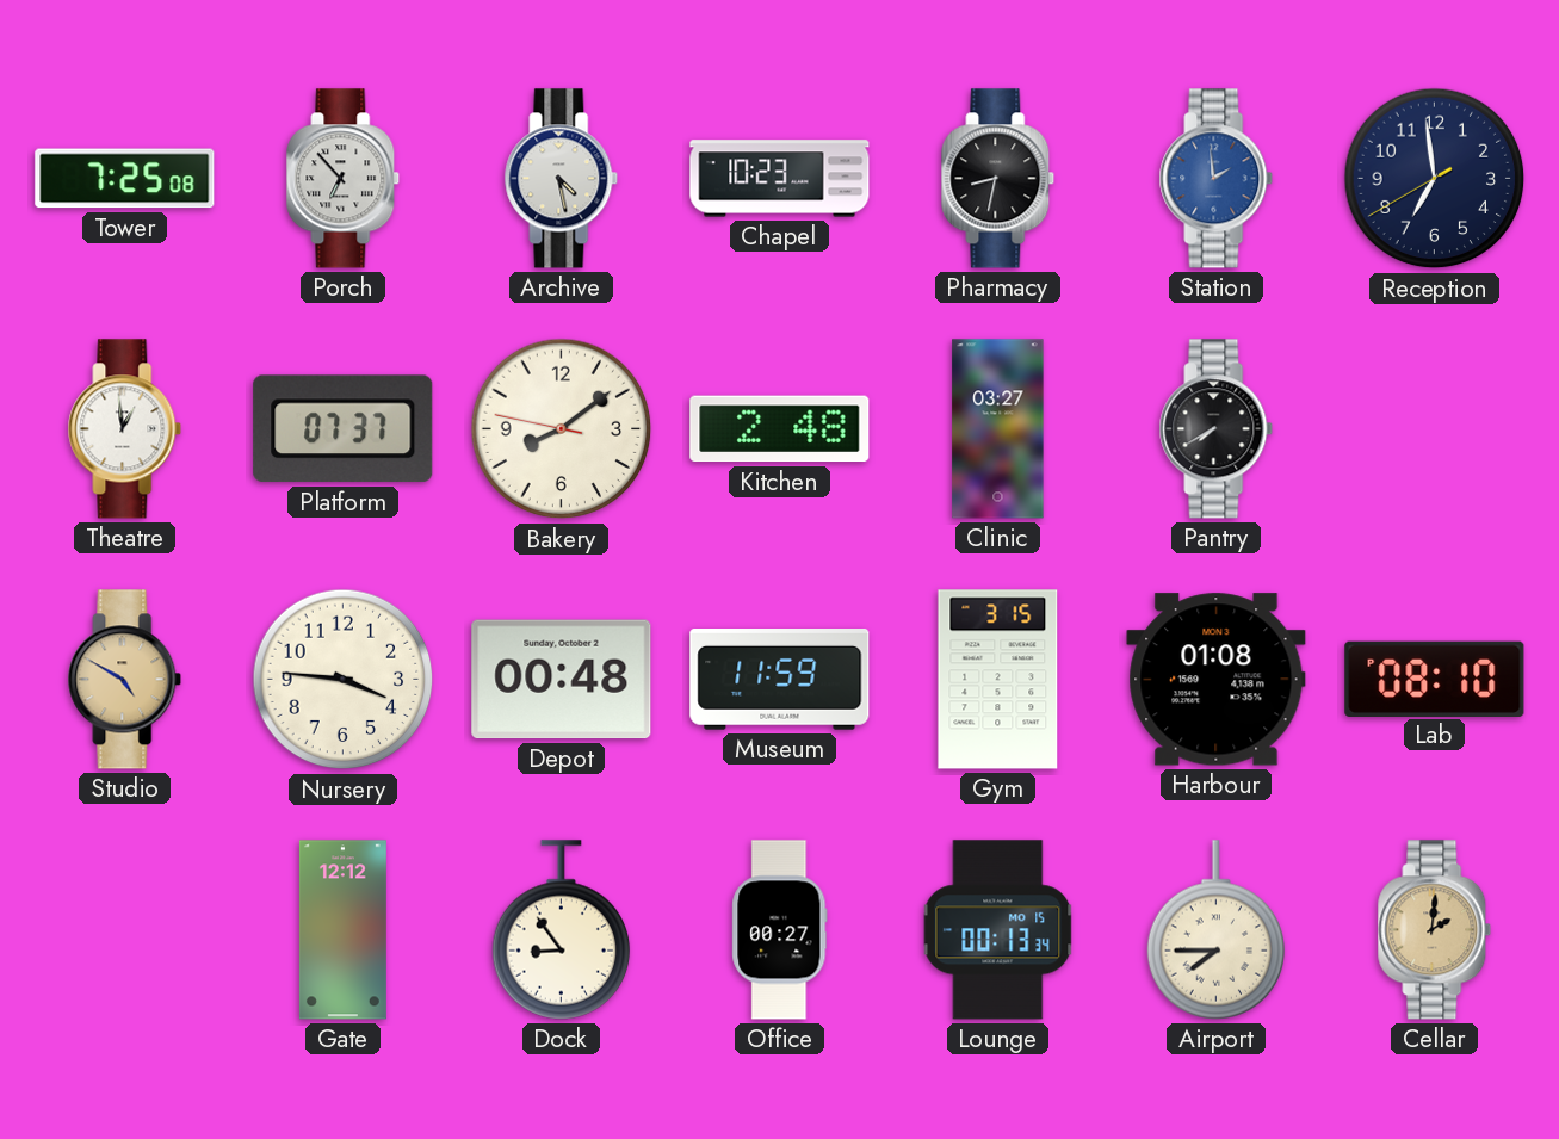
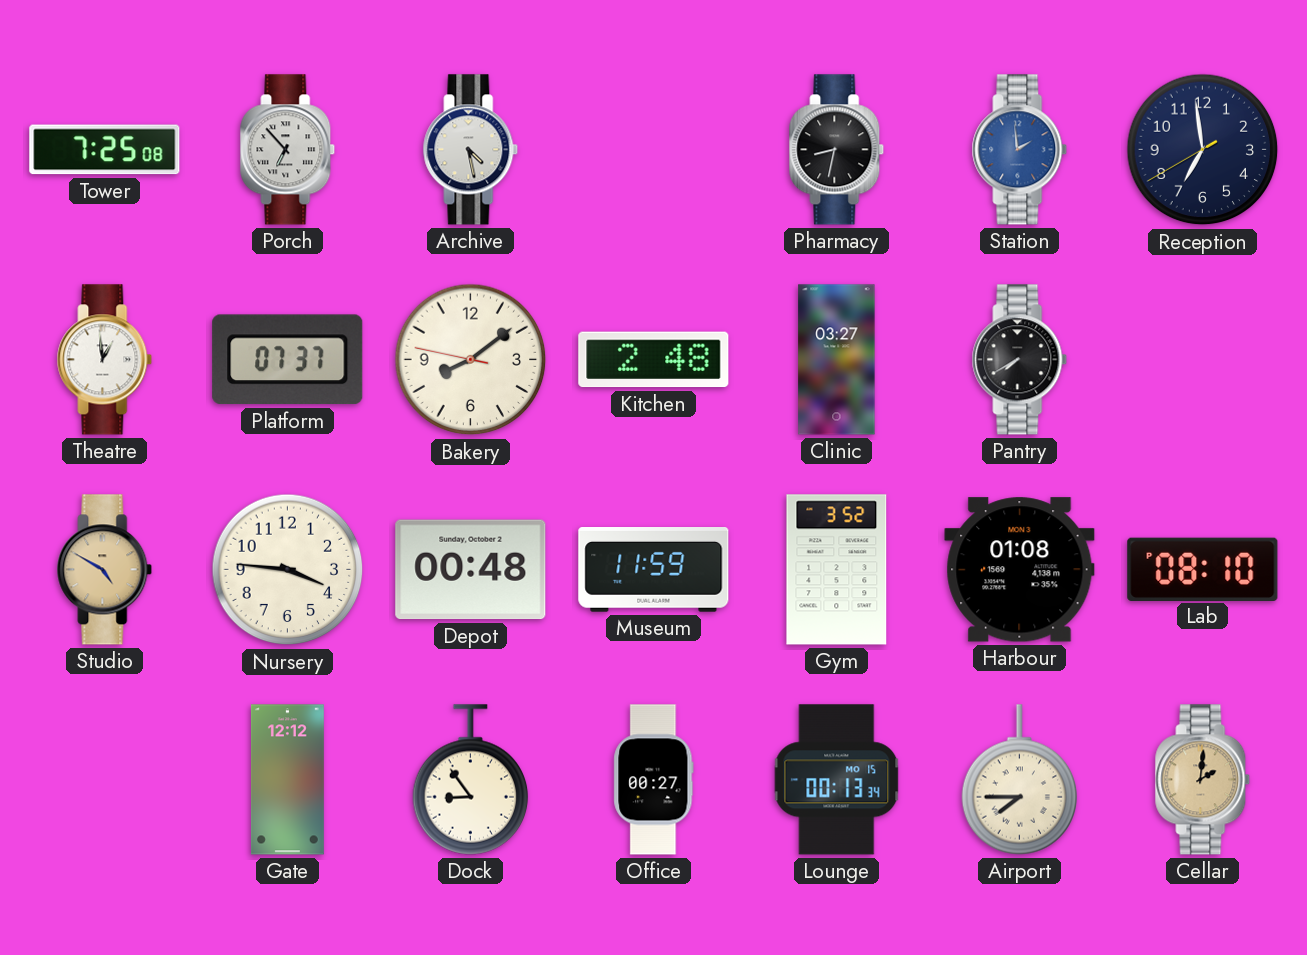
Chapel: 10:23 -> none
Gym: 3:15 -> 3:52
